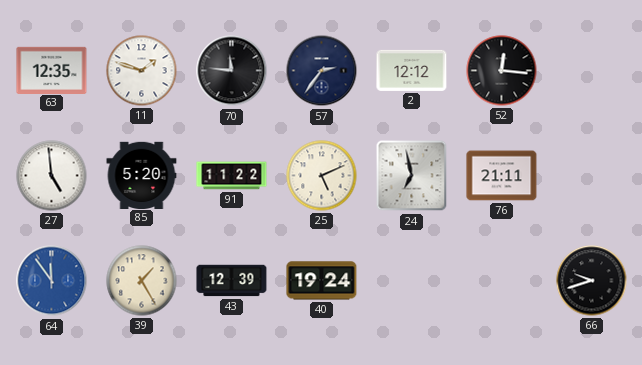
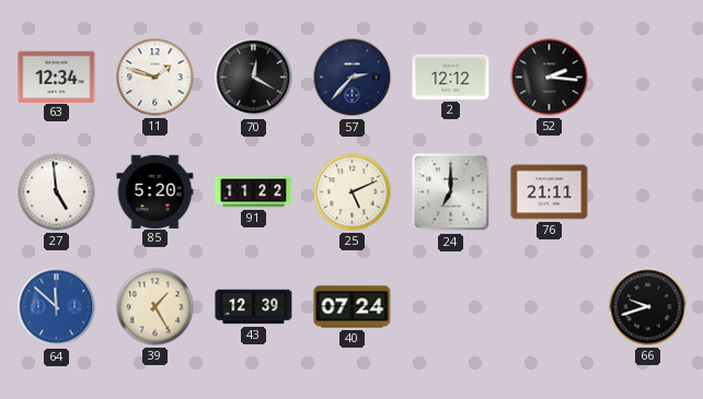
63: 12:35 -> 12:34
70: 11:46 -> 12:20
57: 2:36 -> 2:37
52: 12:16 -> 2:16
24: 6:58 -> 7:00
64: 11:54 -> 11:52
40: 19:24 -> 07:24
